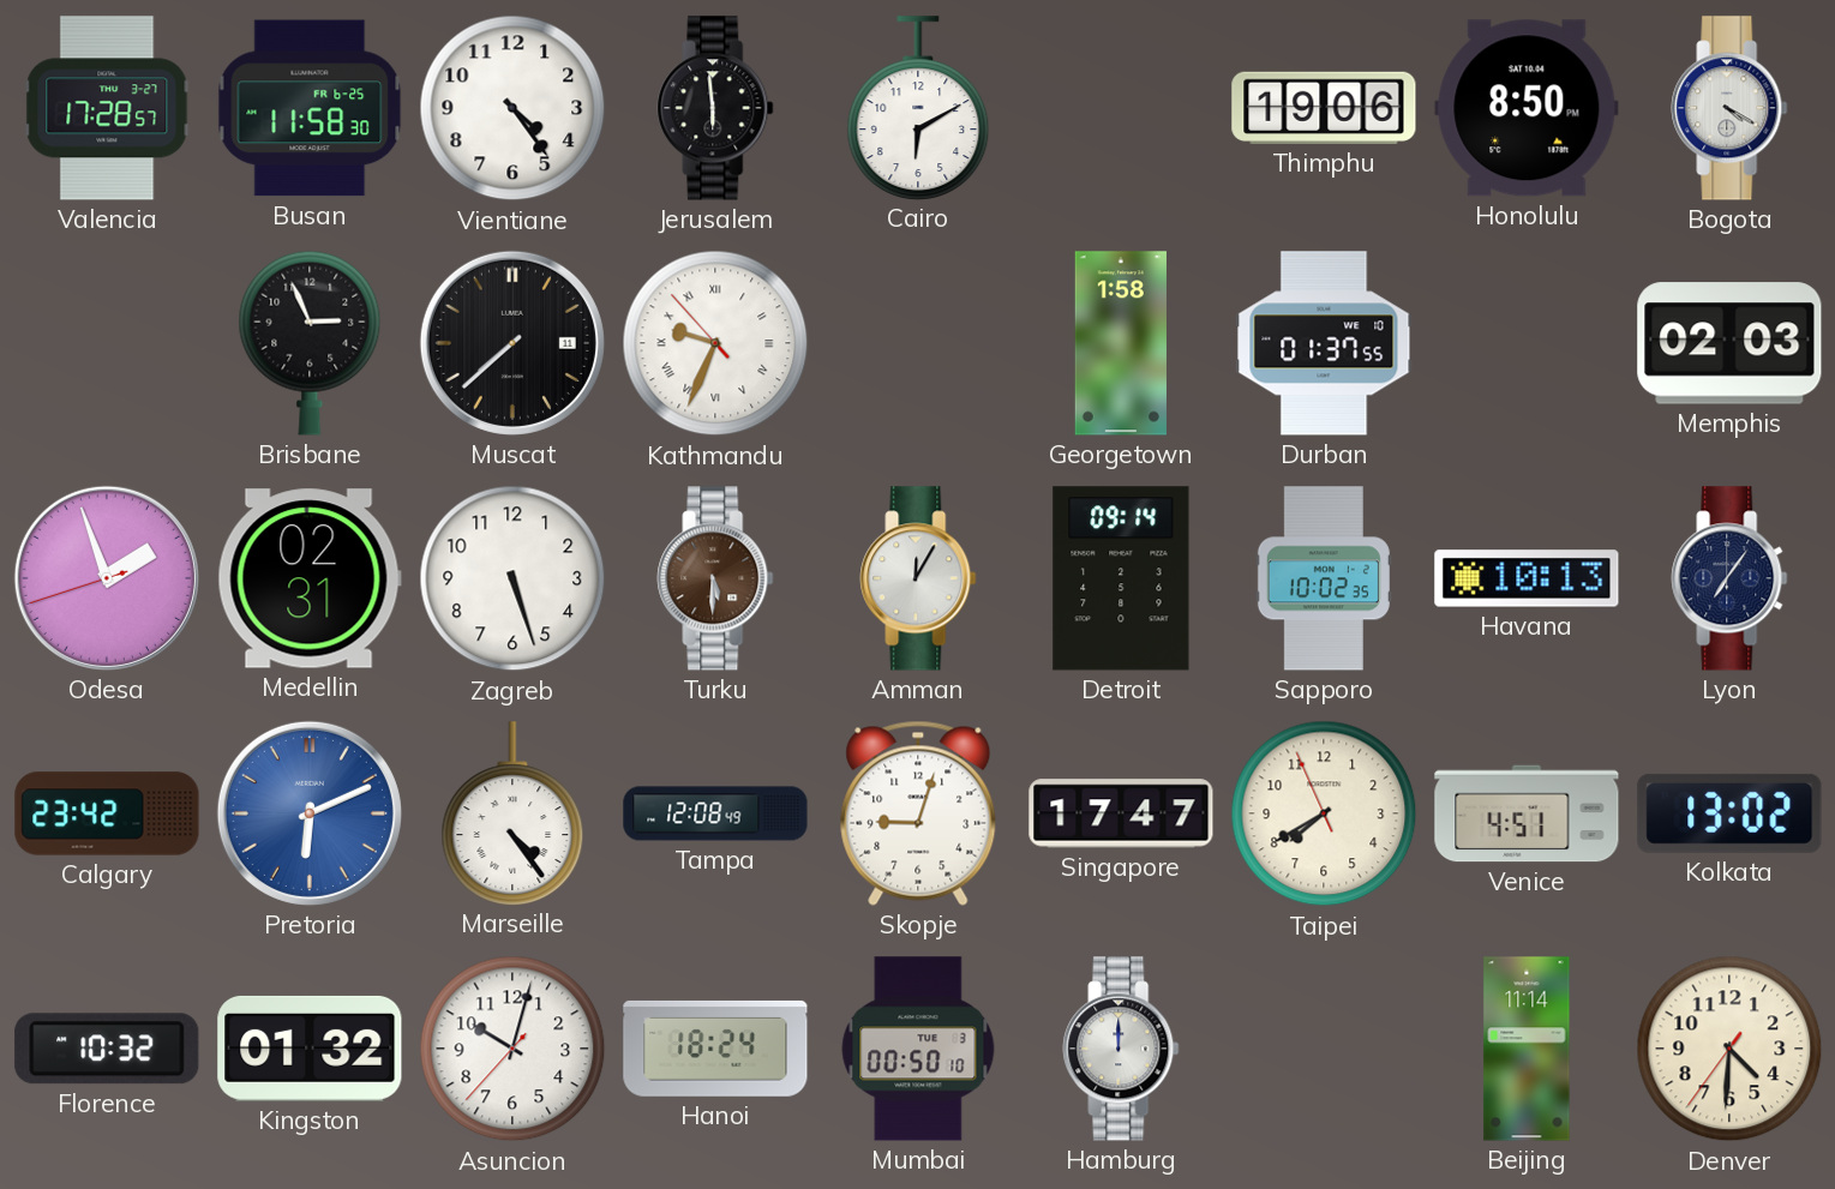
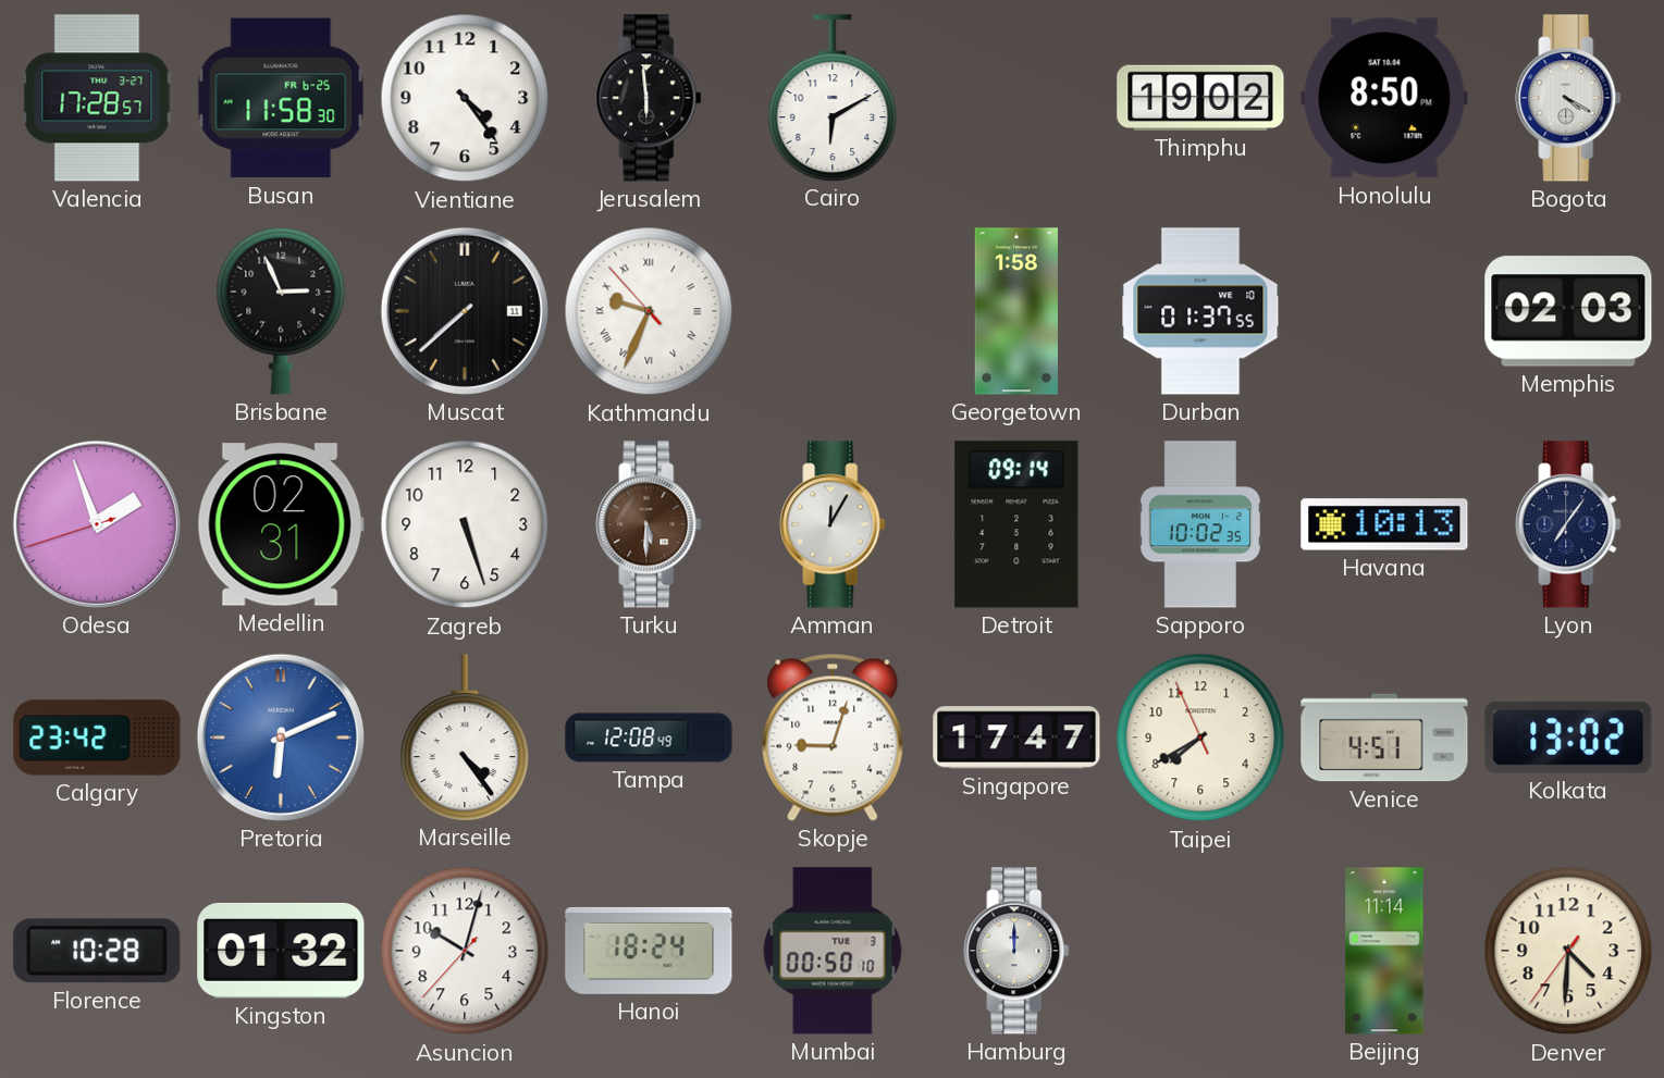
Thimphu: 19:06 -> 19:02
Florence: 10:32 -> 10:28
